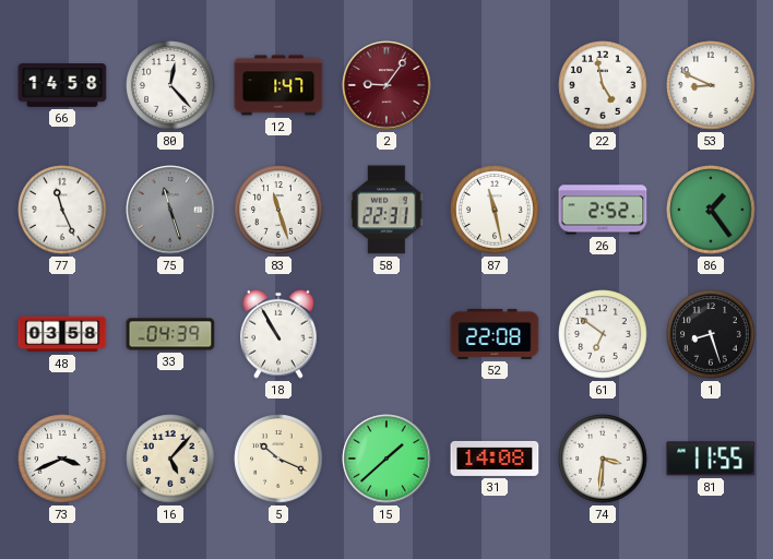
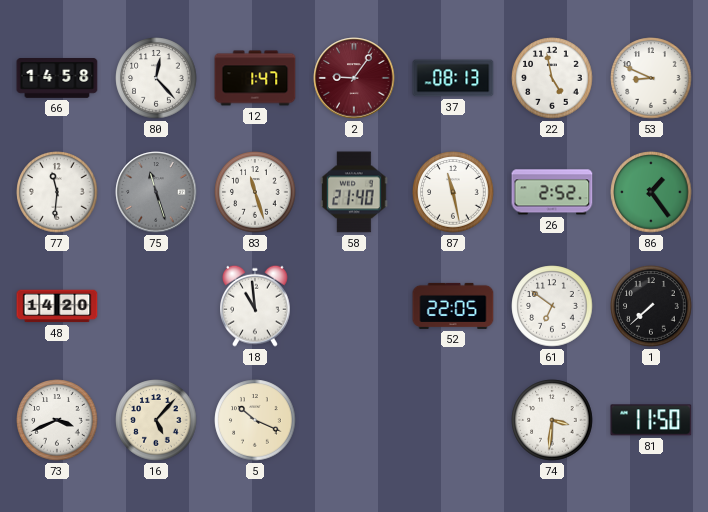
37: none -> 08:13
77: 11:26 -> 11:31
58: 22:31 -> 21:40
48: 03:58 -> 14:20
33: 04:39 -> none
18: 10:55 -> 10:59
52: 22:08 -> 22:05
1: 8:27 -> 7:38
15: 1:38 -> none
31: 14:08 -> none
81: 11:55 -> 11:50
